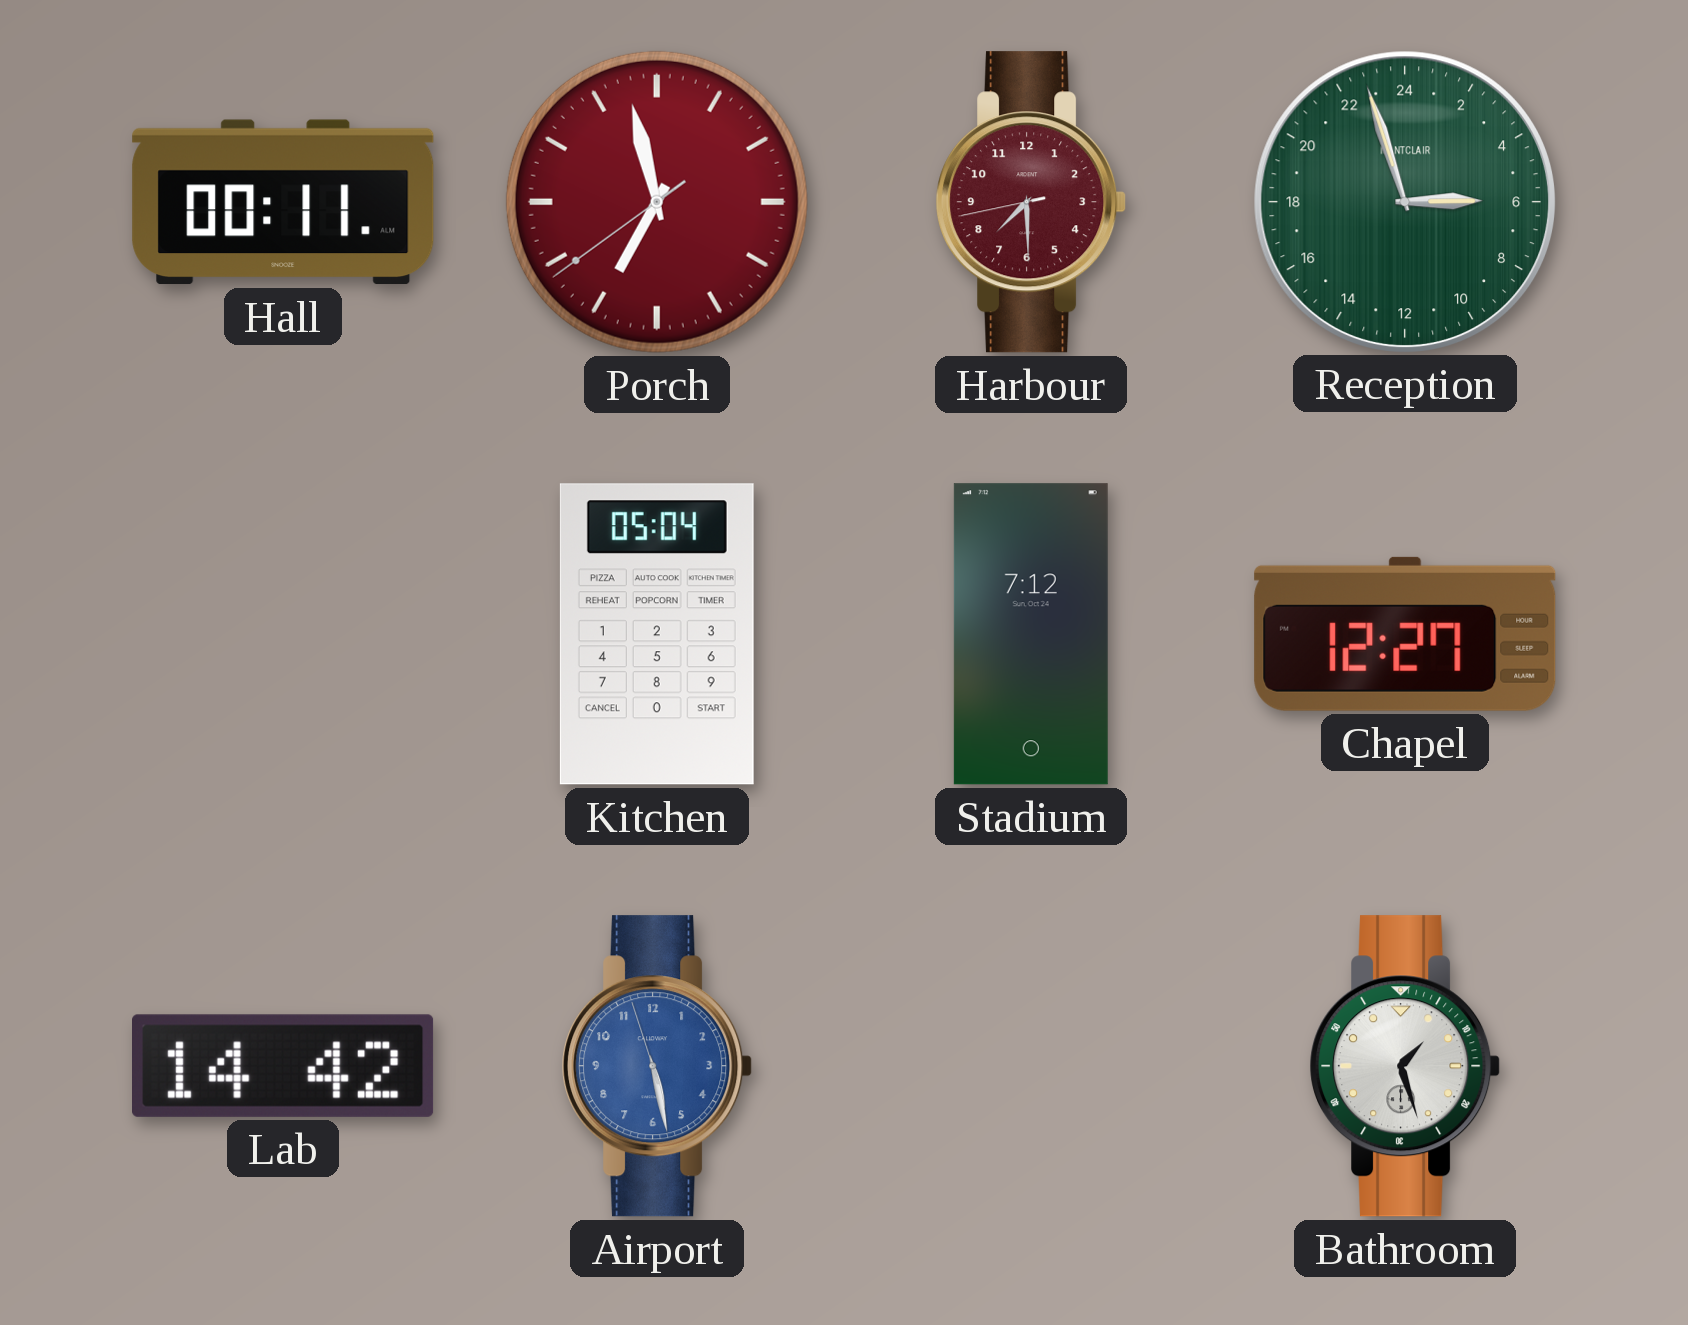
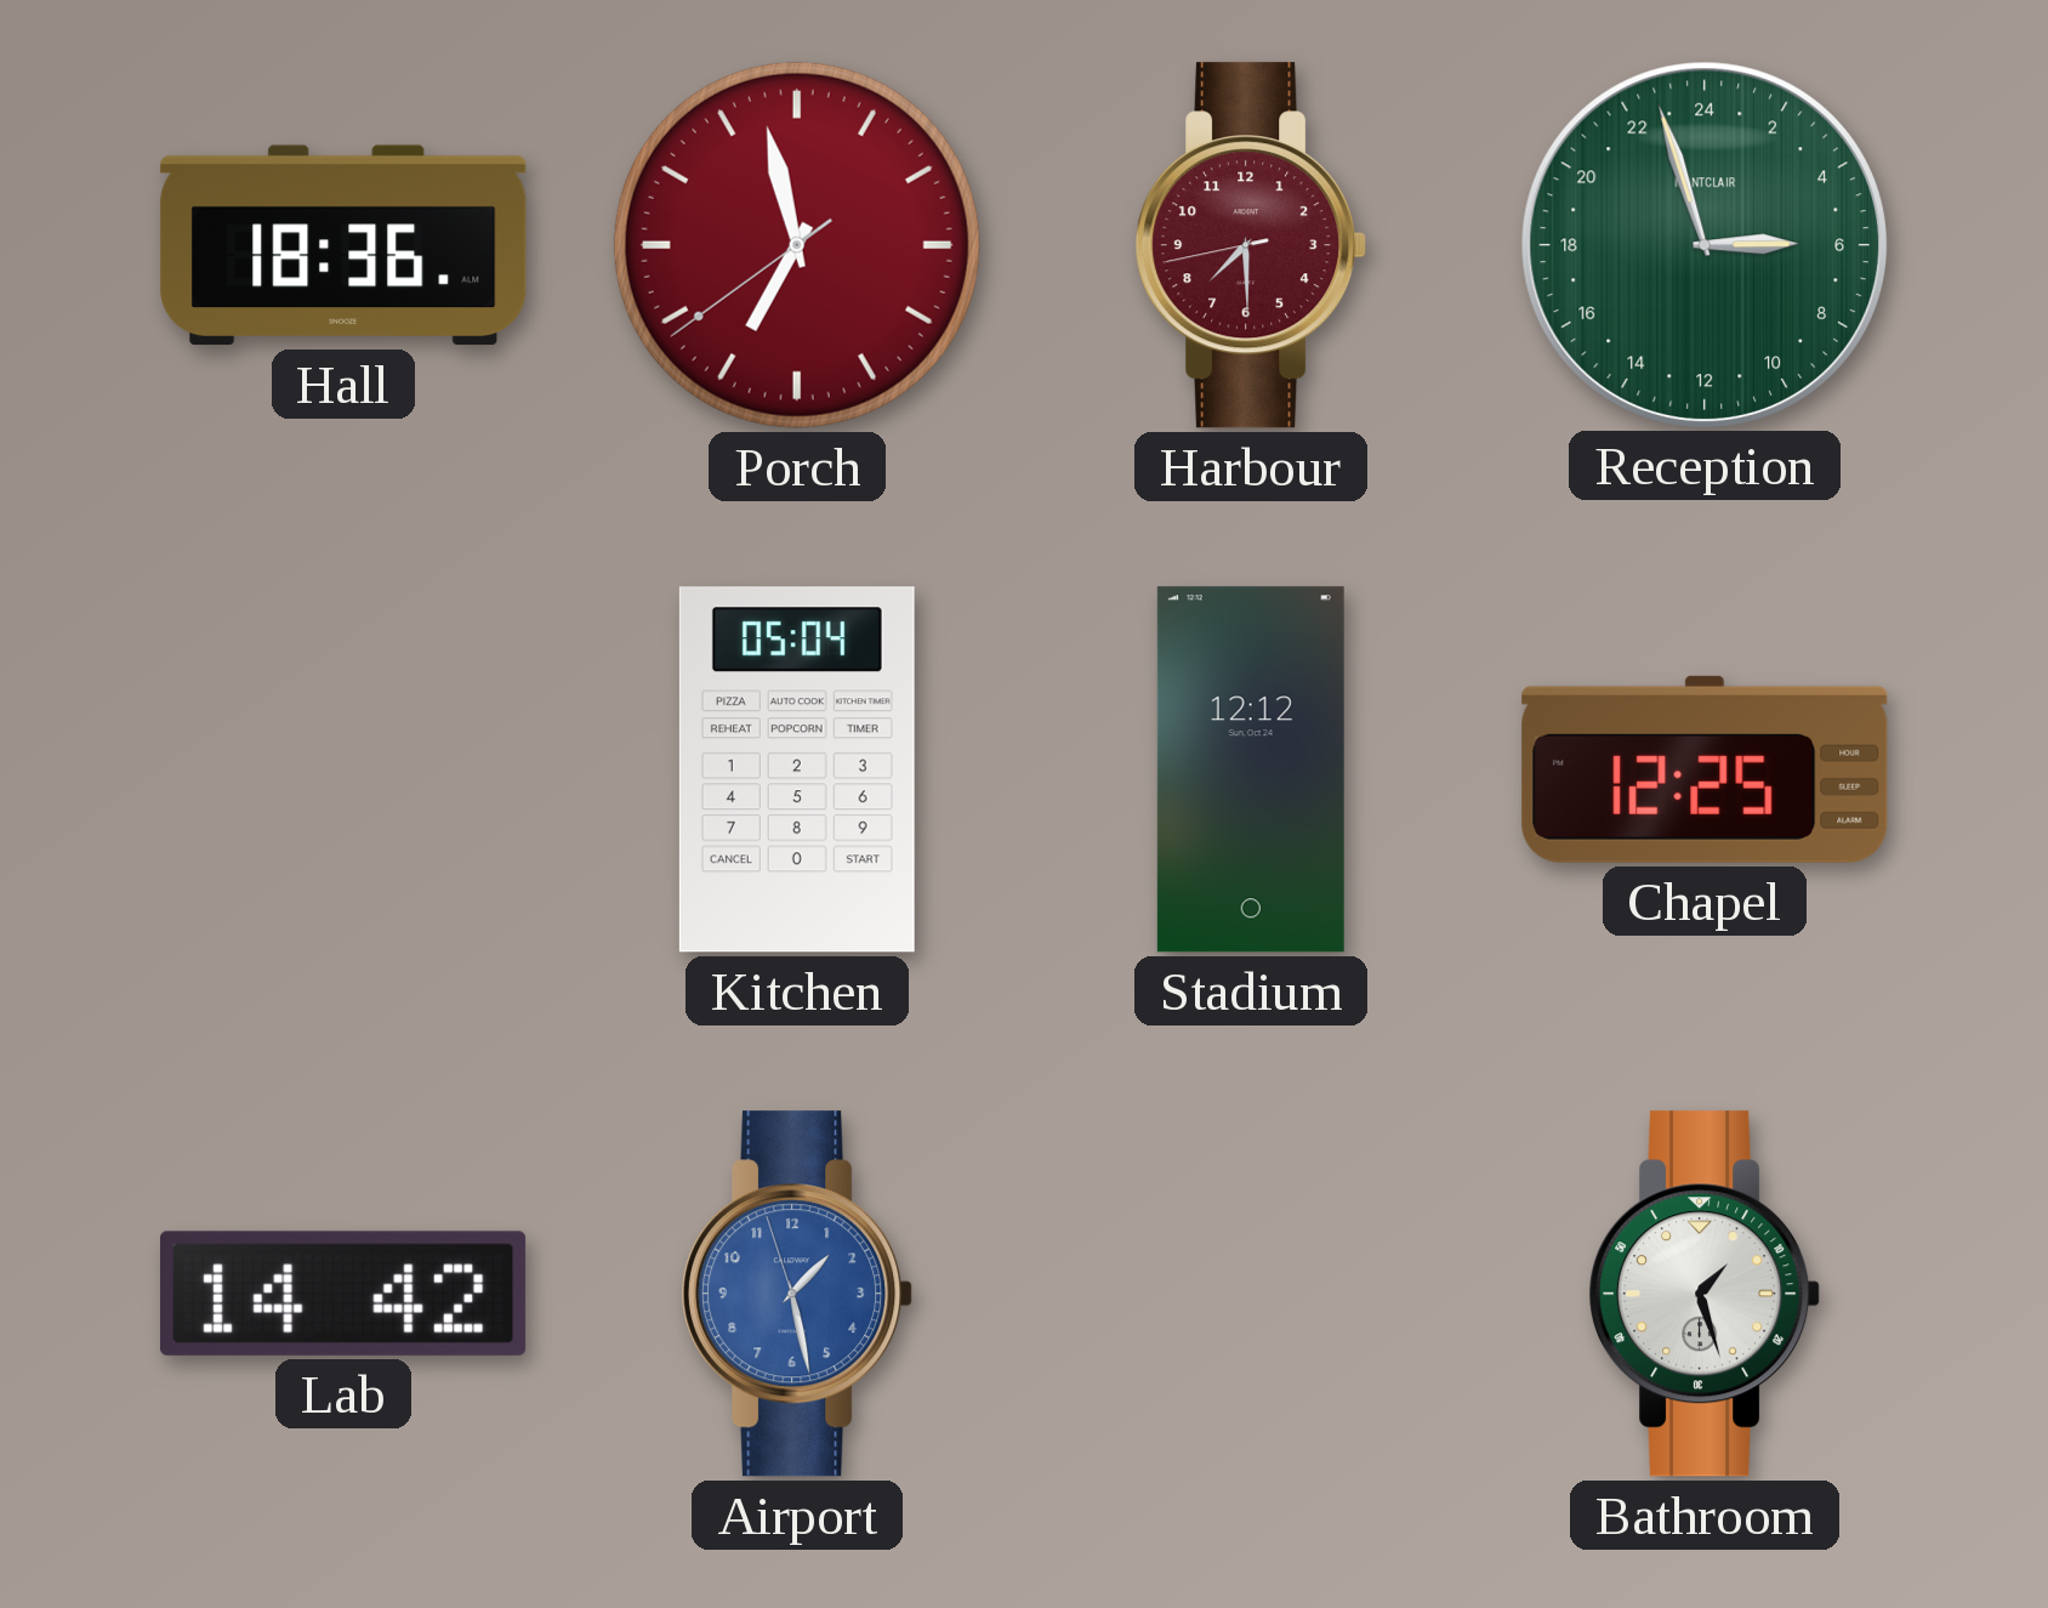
Hall: 00:11 -> 18:36
Stadium: 7:12 -> 12:12
Chapel: 12:27 -> 12:25
Airport: 5:27 -> 1:27
